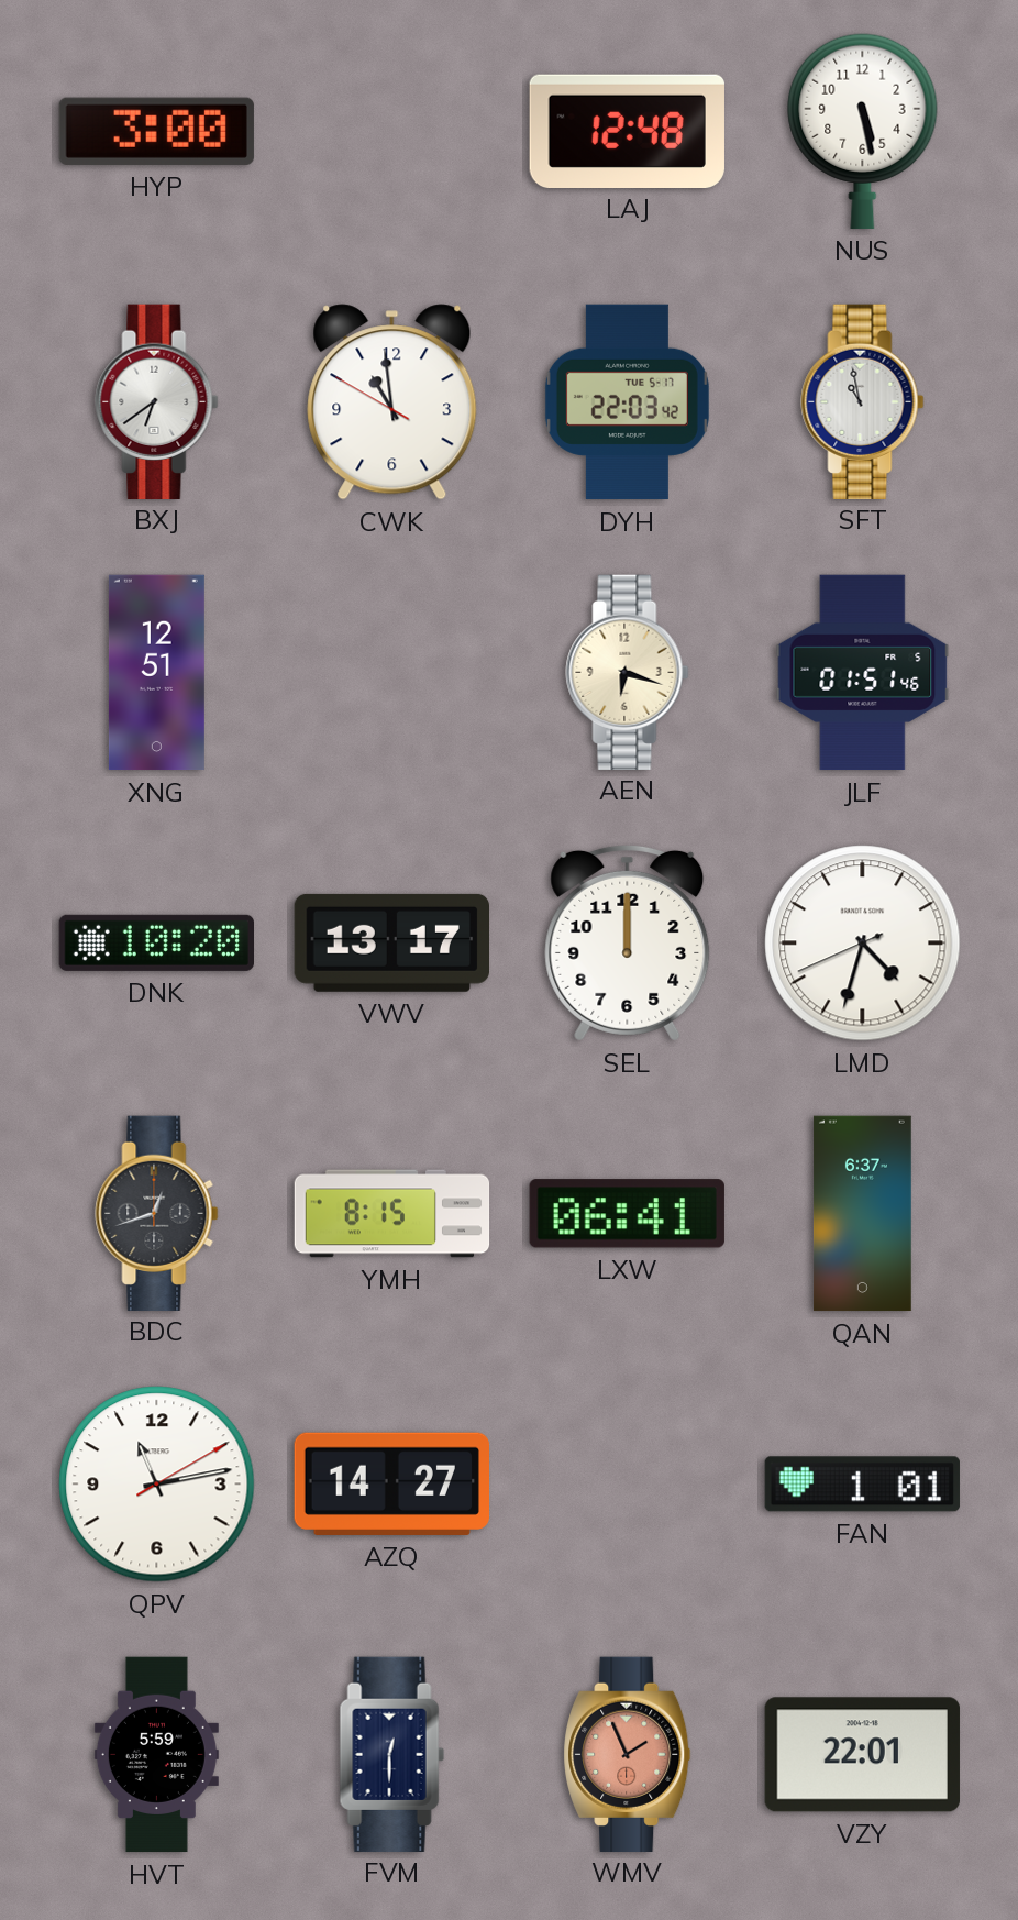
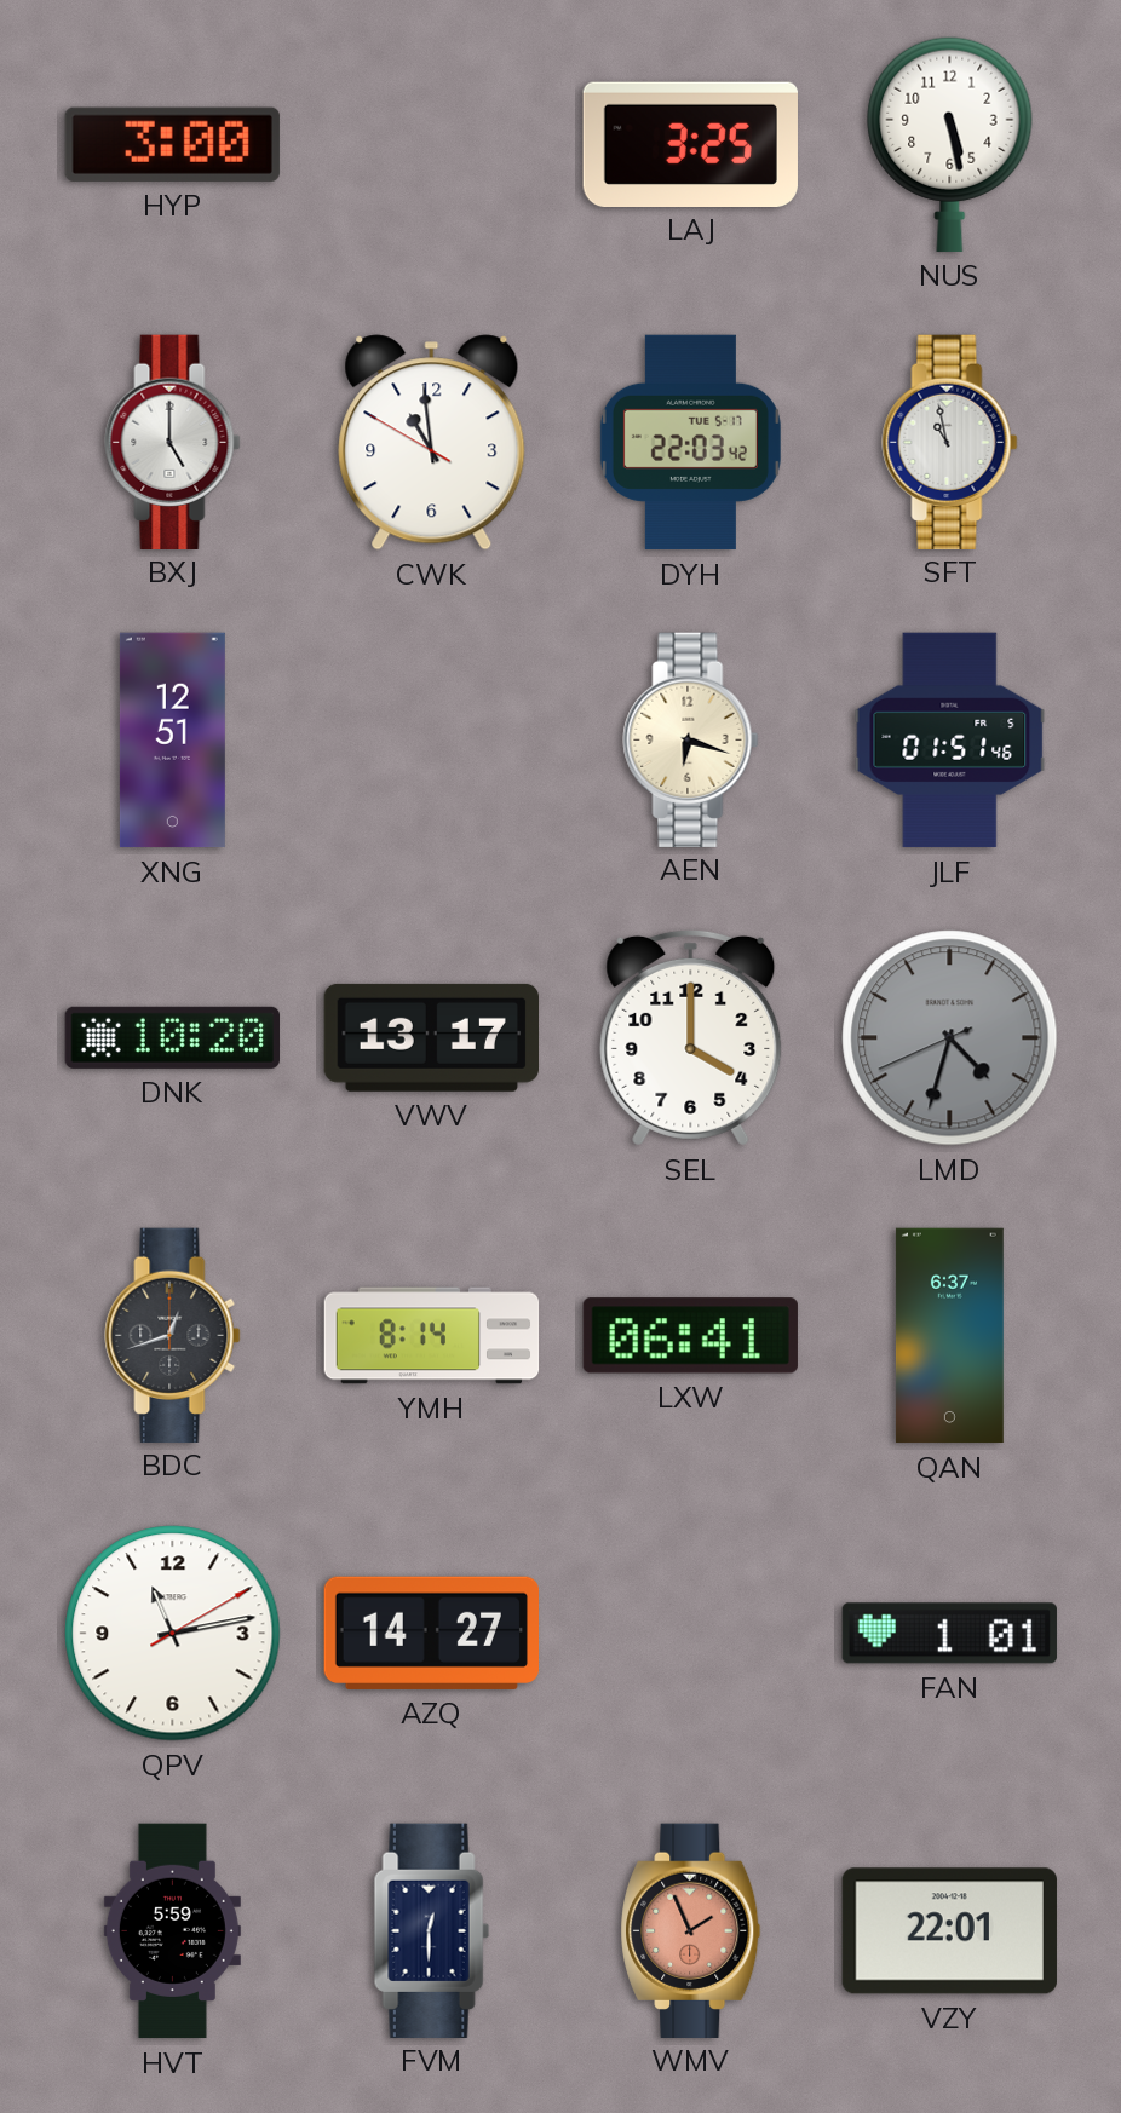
LAJ: 12:48 -> 3:25
BXJ: 6:39 -> 5:00
SEL: 12:00 -> 4:00
LMD dial: white -> grey
YMH: 8:15 -> 8:14
